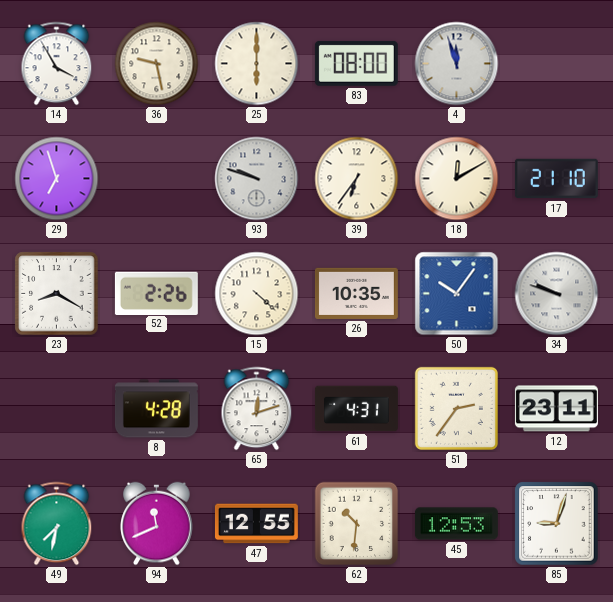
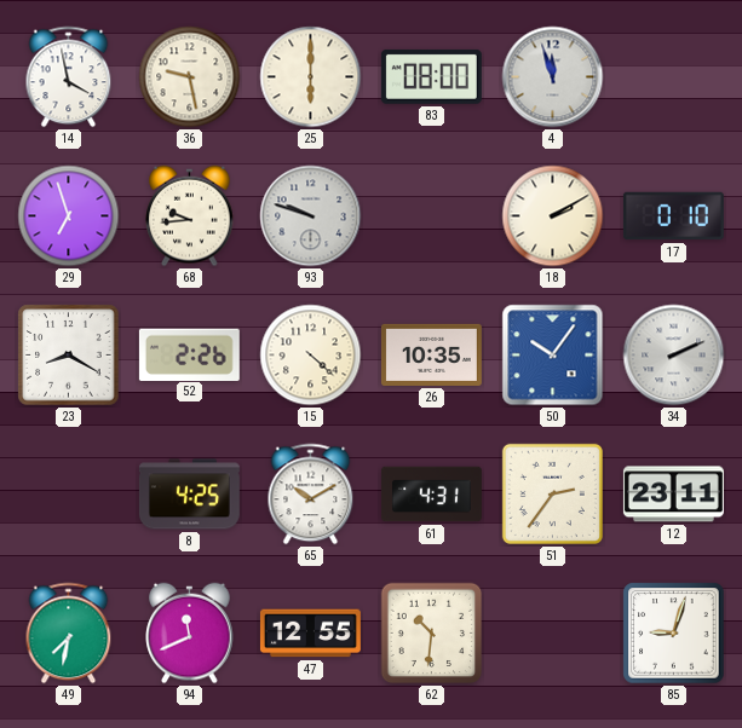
14: 3:55 -> 3:58
68: none -> 9:44
39: 6:36 -> none
18: 12:10 -> 2:10
17: 21:10 -> 0:10
34: 9:48 -> 2:11
8: 4:28 -> 4:25
65: 12:12 -> 10:10
45: 12:53 -> none
